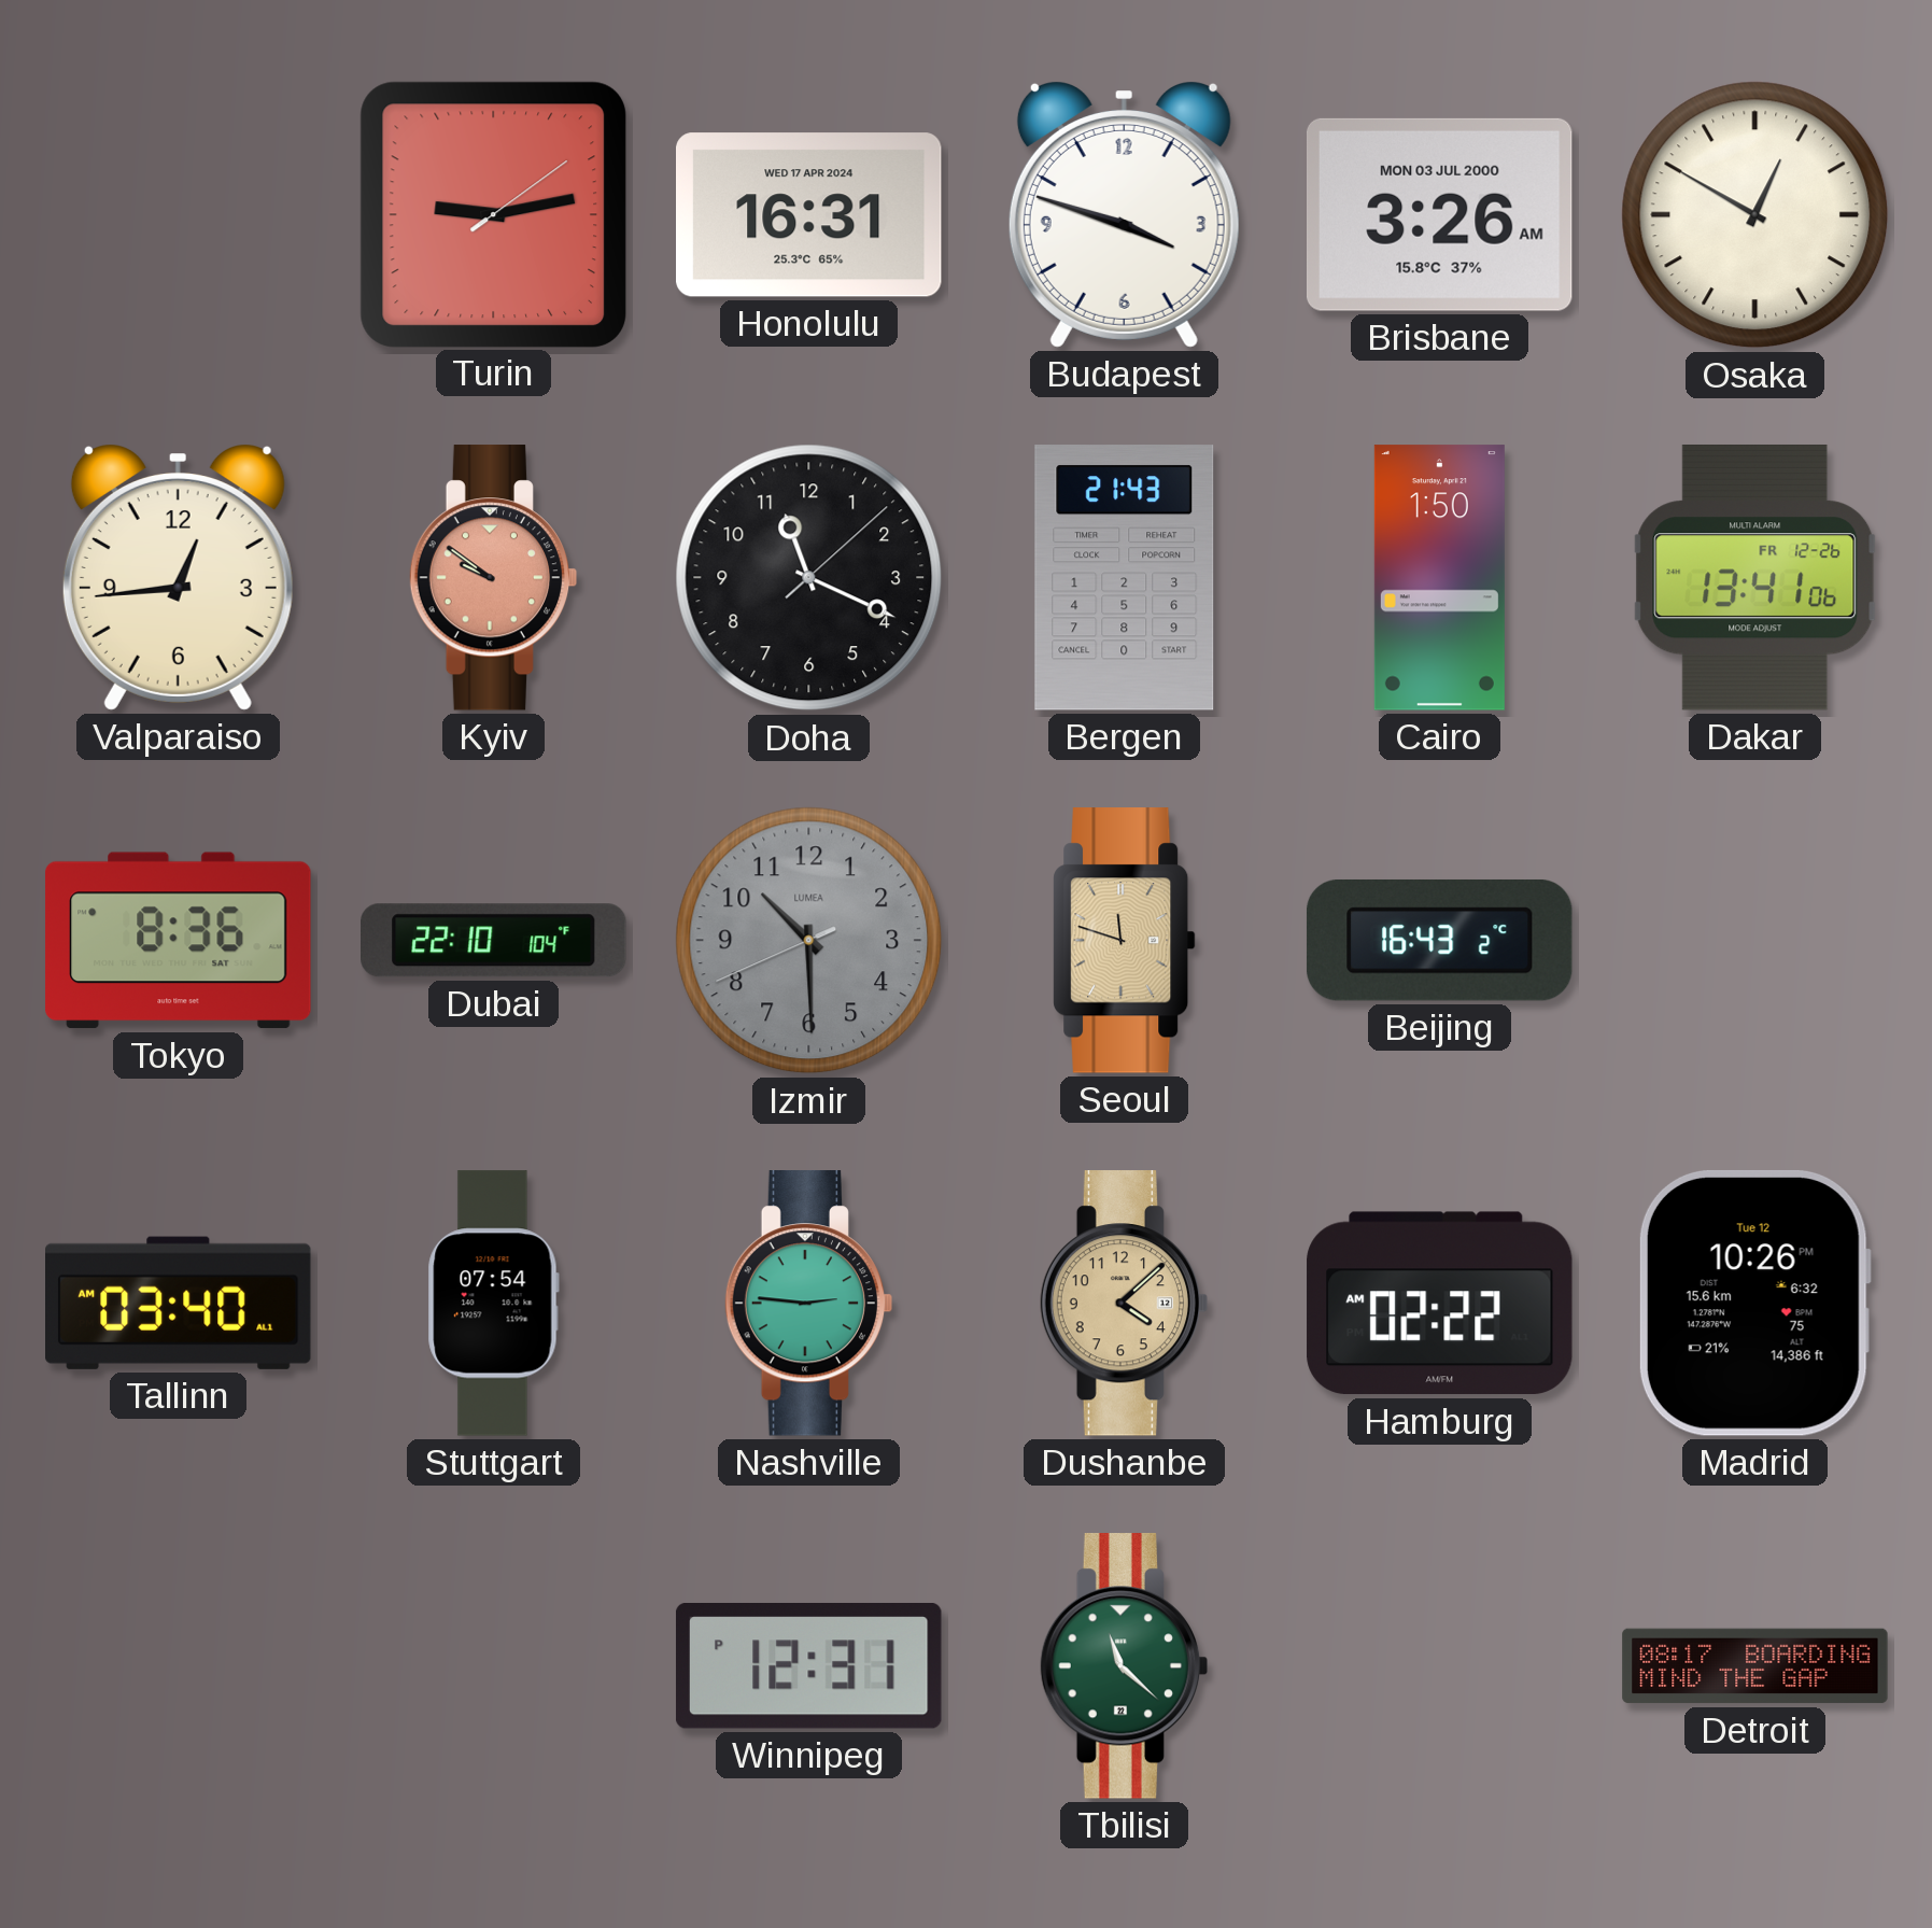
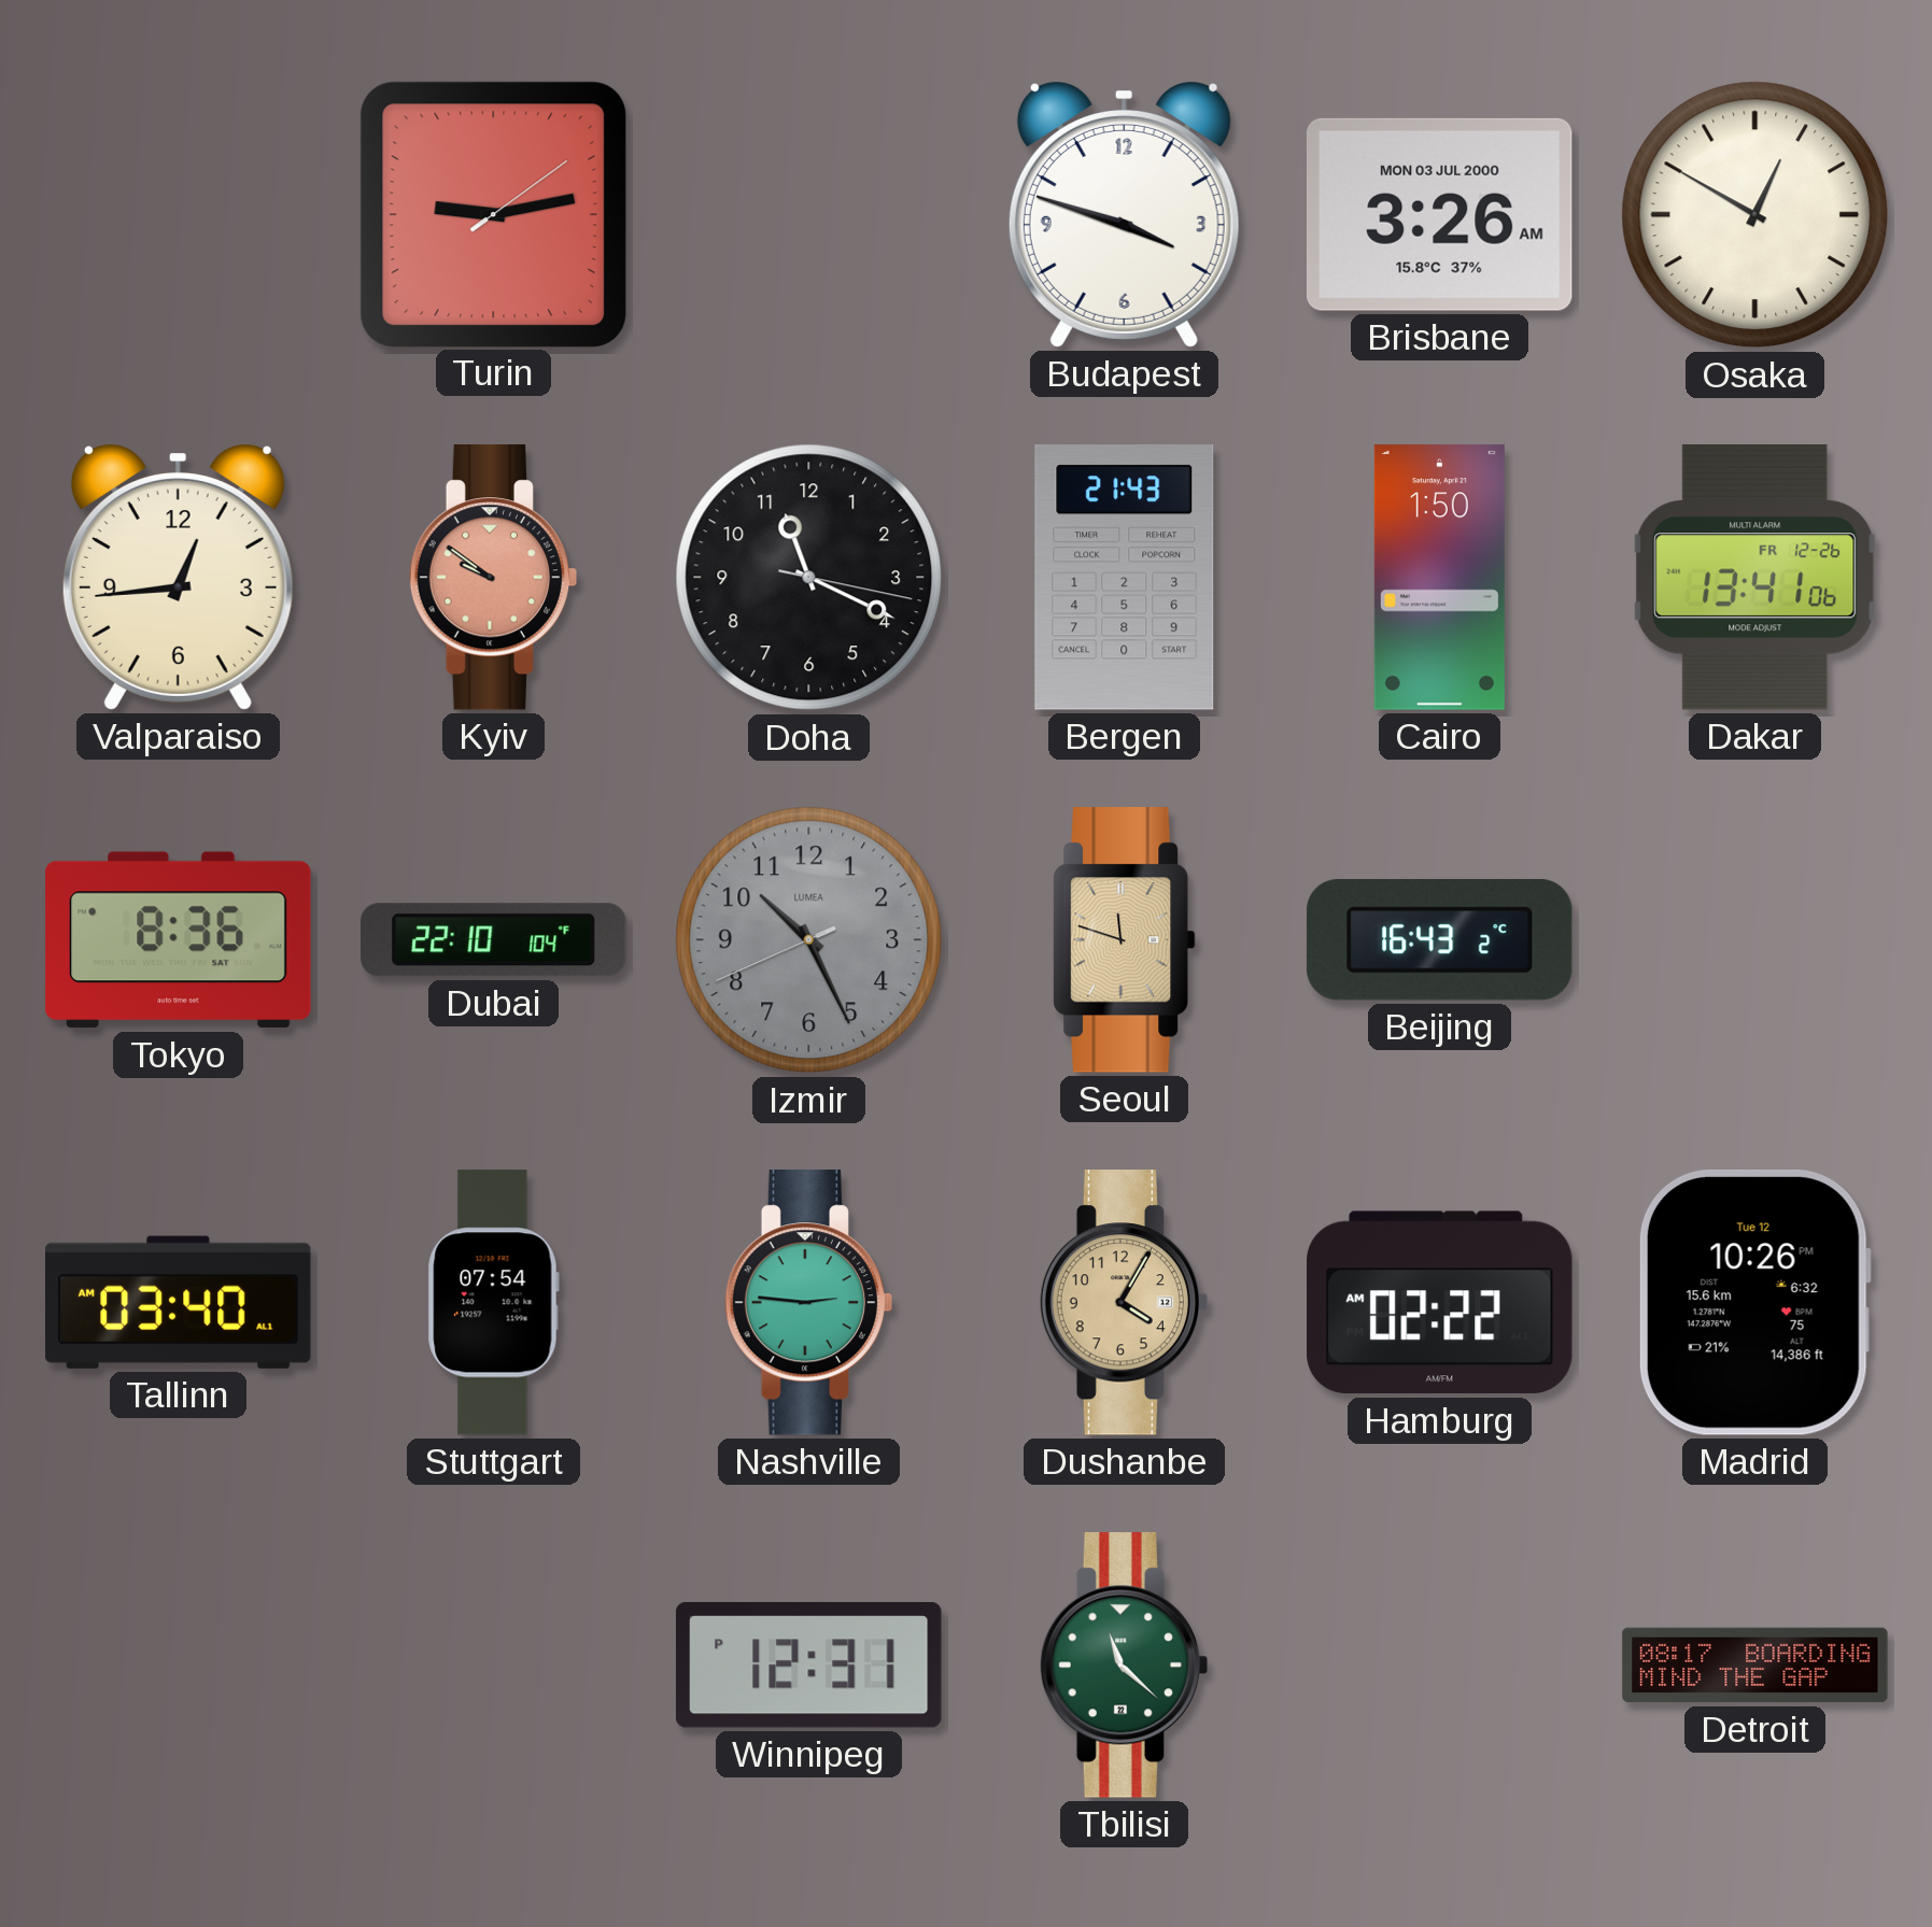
Honolulu: 16:31 -> none
Doha: 11:19:08 -> 11:19:17
Izmir: 10:29 -> 10:25
Dushanbe: 4:08 -> 4:05
